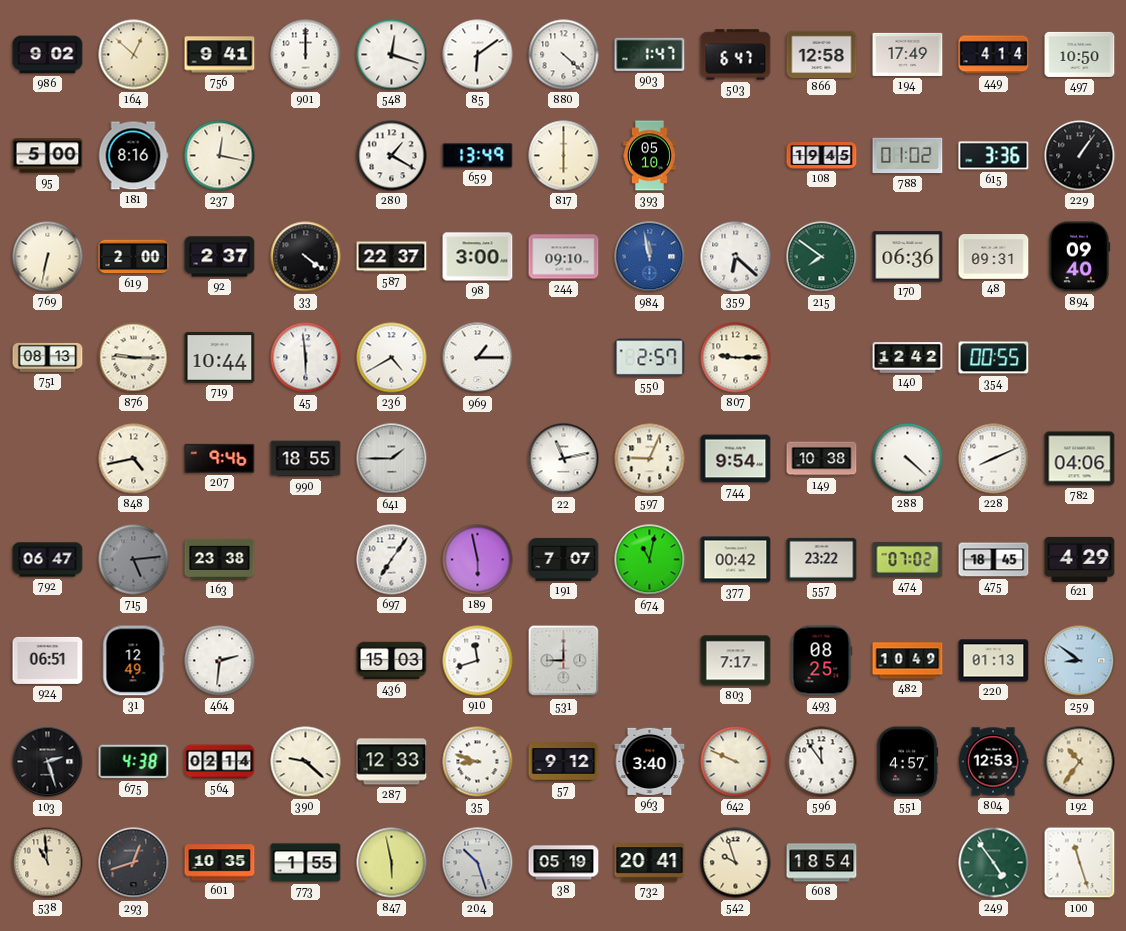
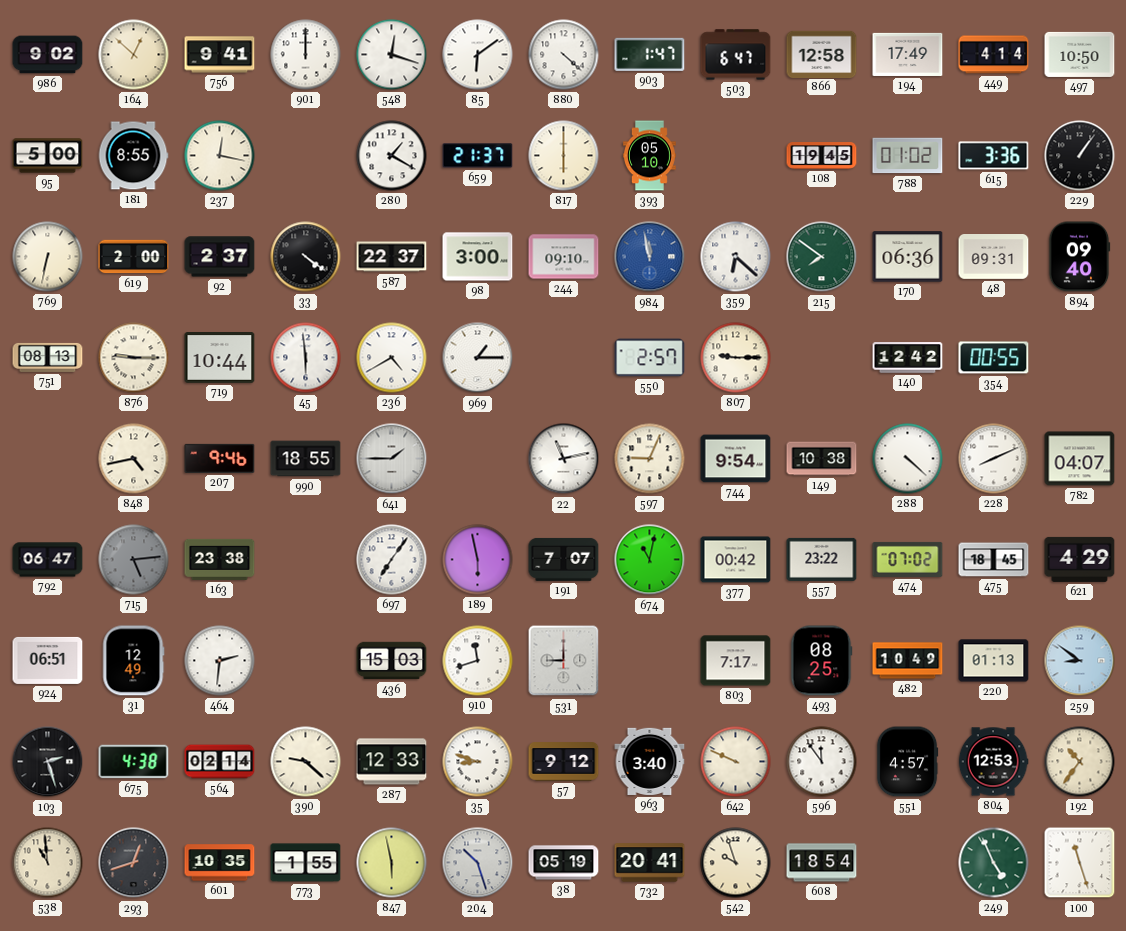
181: 8:16 -> 8:55
659: 13:49 -> 21:37
782: 04:06 -> 04:07
249: 4:54 -> 4:56
